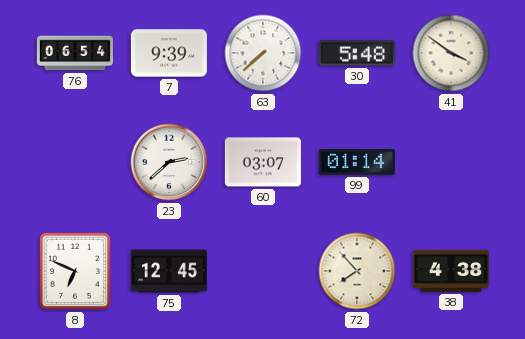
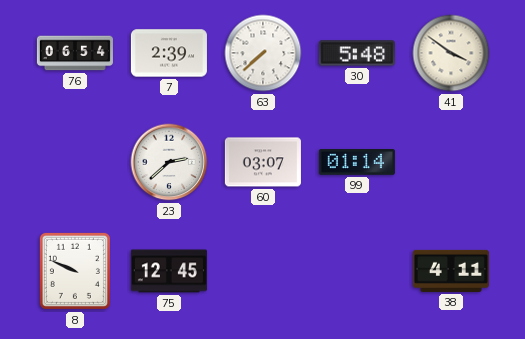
7: 9:39 -> 2:39
8: 6:49 -> 9:49
72: 7:53 -> none
38: 4:38 -> 4:11
